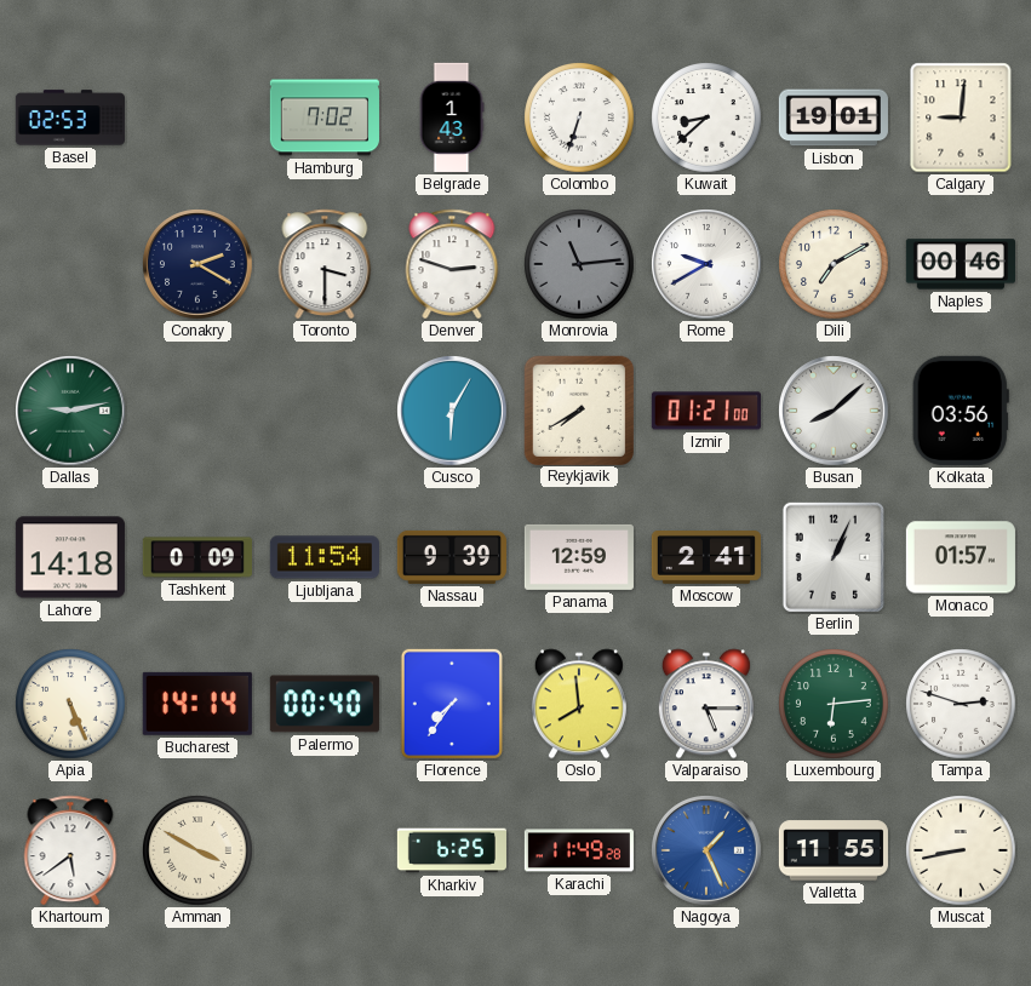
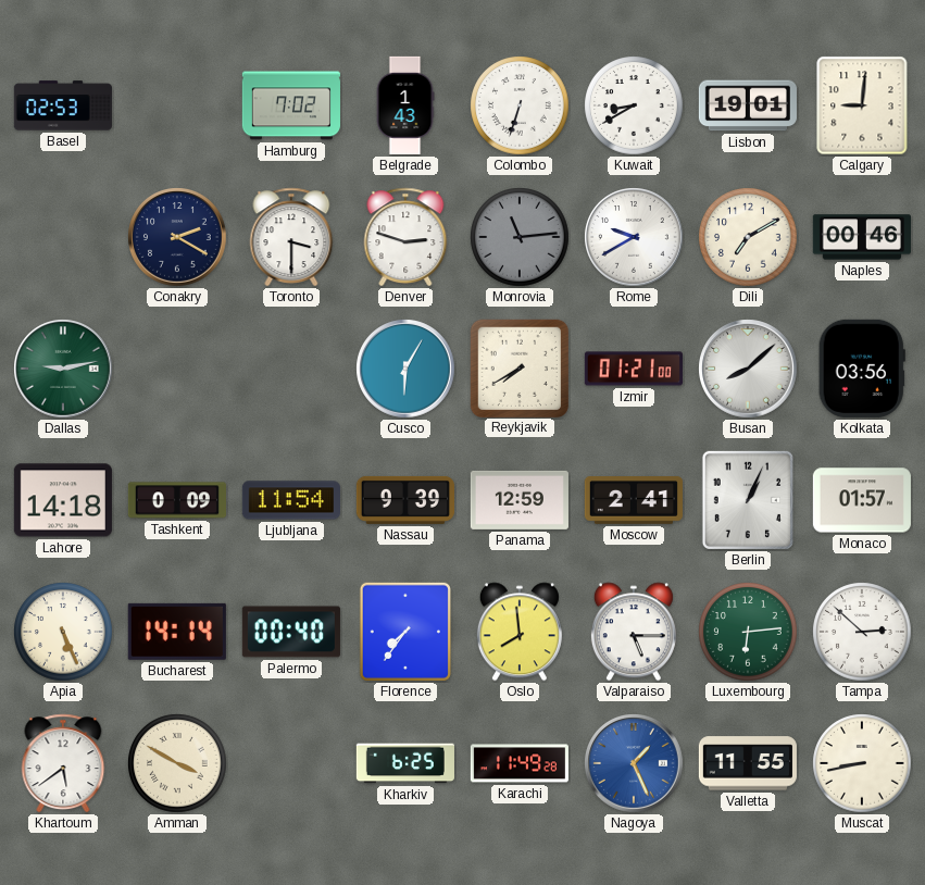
Kuwait: 8:38 -> 8:40
Tampa: 2:48 -> 2:52
